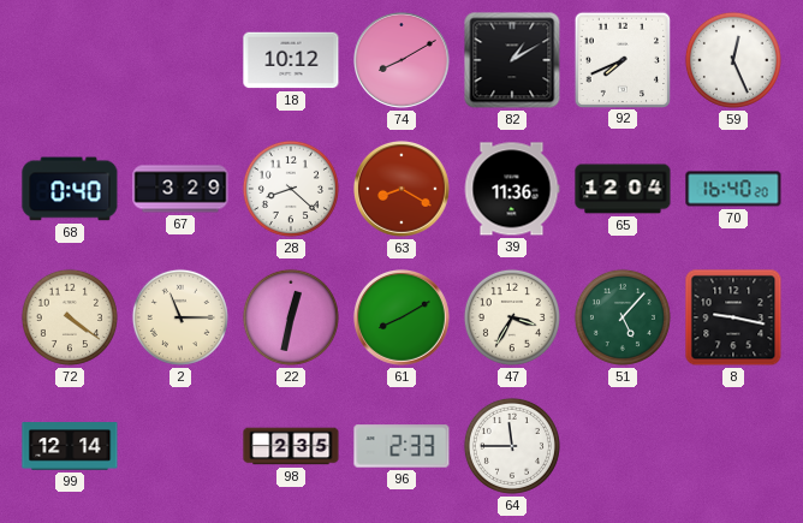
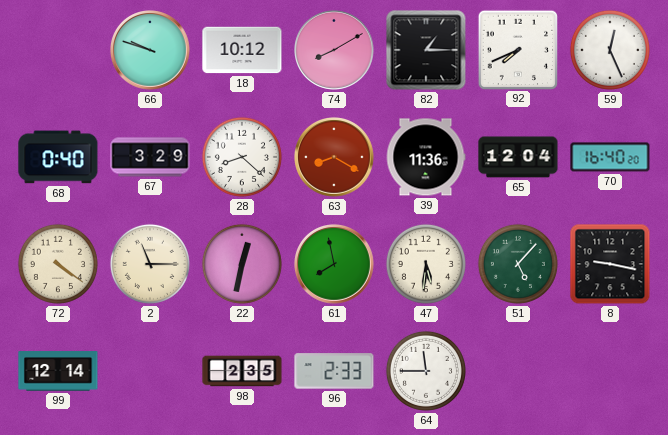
66: none -> 9:48
82: 1:10 -> 1:15
61: 8:10 -> 7:58
47: 3:35 -> 5:31
